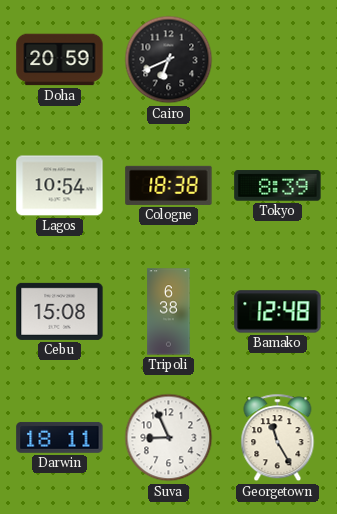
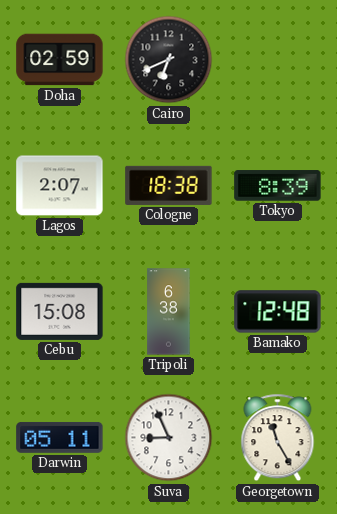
Doha: 20:59 -> 02:59
Lagos: 10:54 -> 2:07
Darwin: 18:11 -> 05:11
